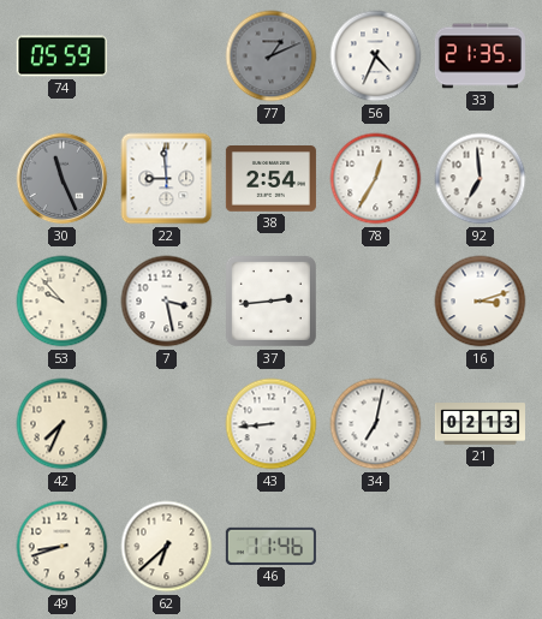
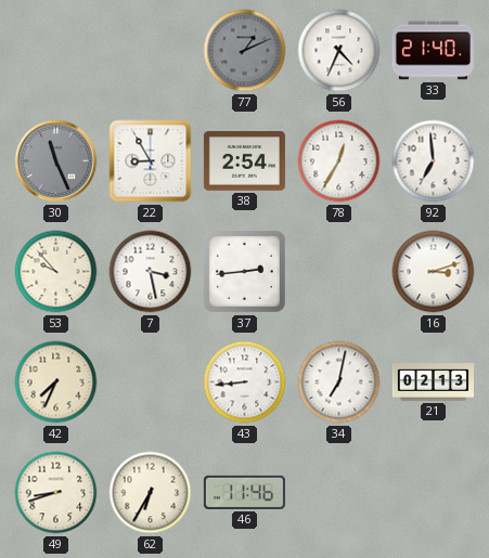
74: 05:59 -> none
33: 21:35 -> 21:40
22: 8:59 -> 8:55
62: 6:38 -> 6:35
